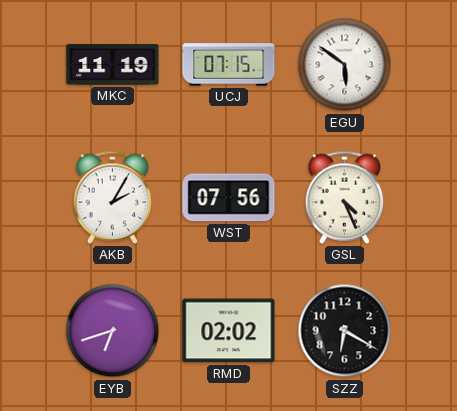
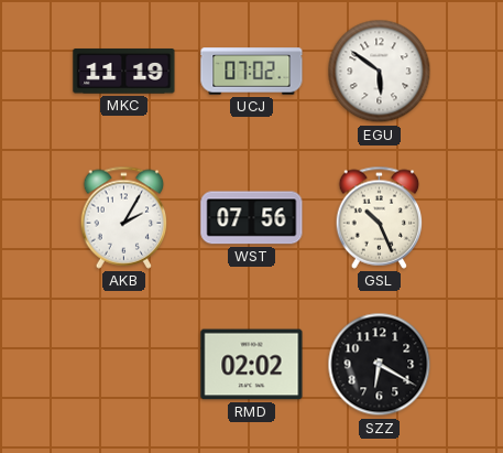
UCJ: 07:15 -> 07:02
GSL: 4:26 -> 10:26
EYB: 6:42 -> none
